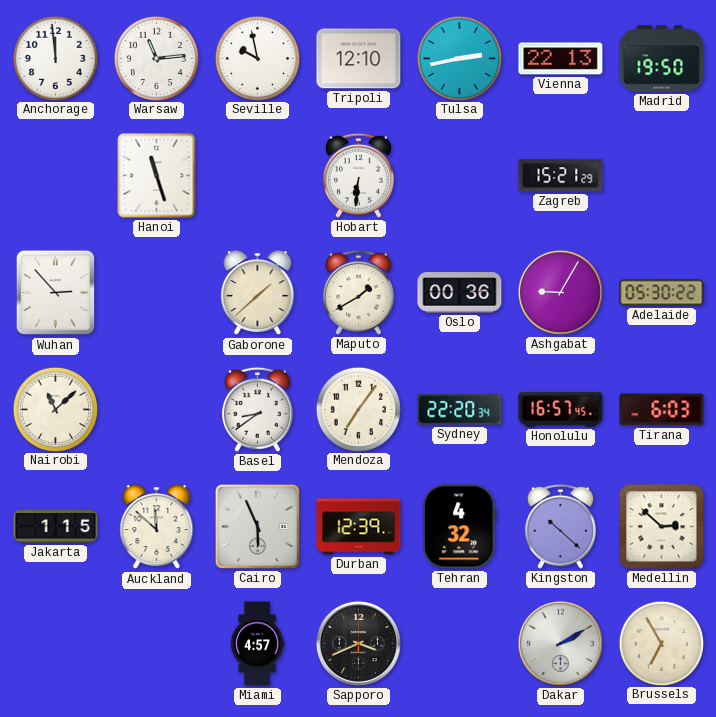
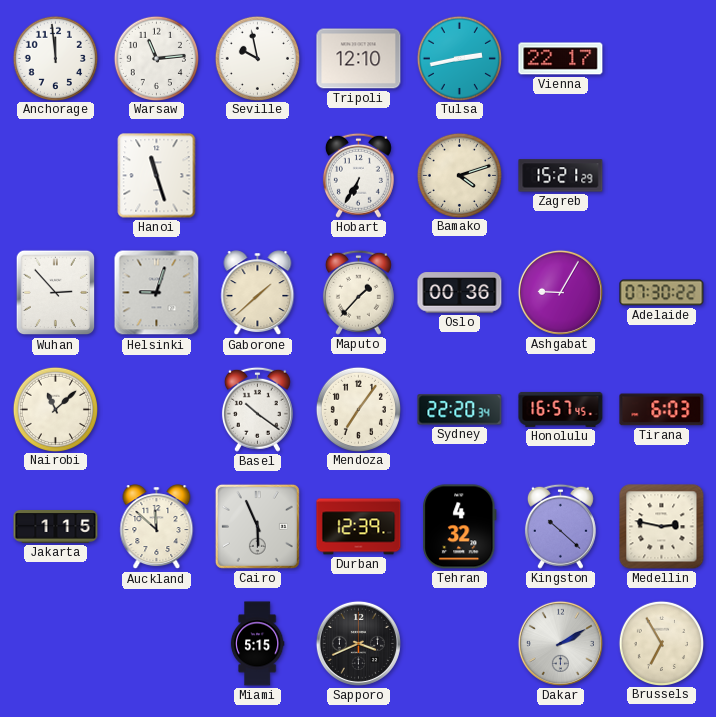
Vienna: 22:13 -> 22:17
Madrid: 19:50 -> none
Hobart: 6:31 -> 6:35
Bamako: none -> 4:12
Helsinki: none -> 9:03
Maputo: 1:40 -> 1:37
Adelaide: 05:30 -> 07:30
Basel: 8:39 -> 10:21
Medellin: 2:52 -> 2:47
Miami: 4:57 -> 5:15
